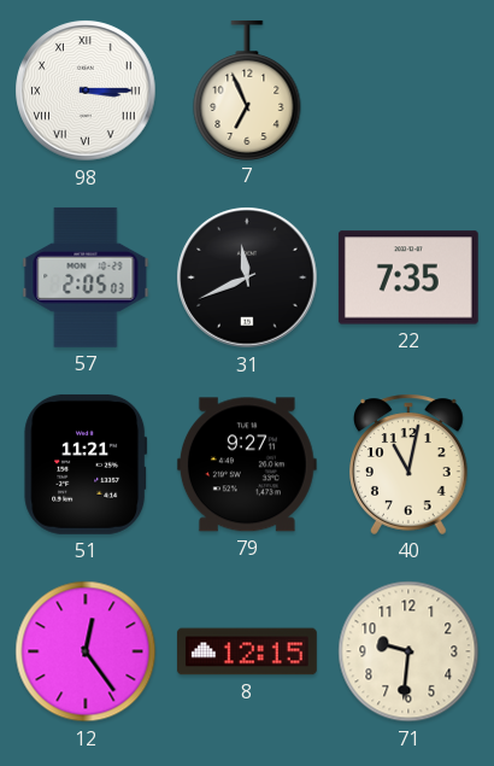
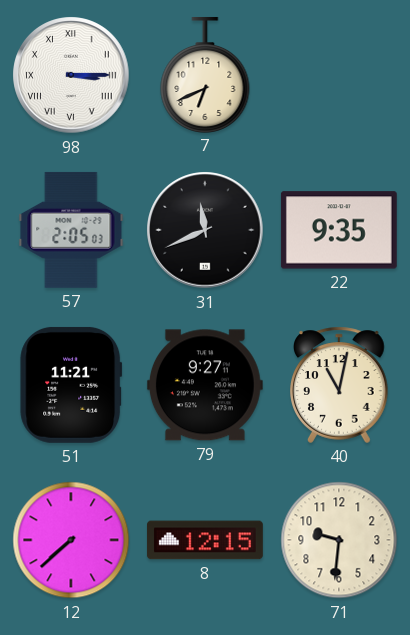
7: 6:56 -> 6:41
22: 7:35 -> 9:35
12: 12:24 -> 7:38
